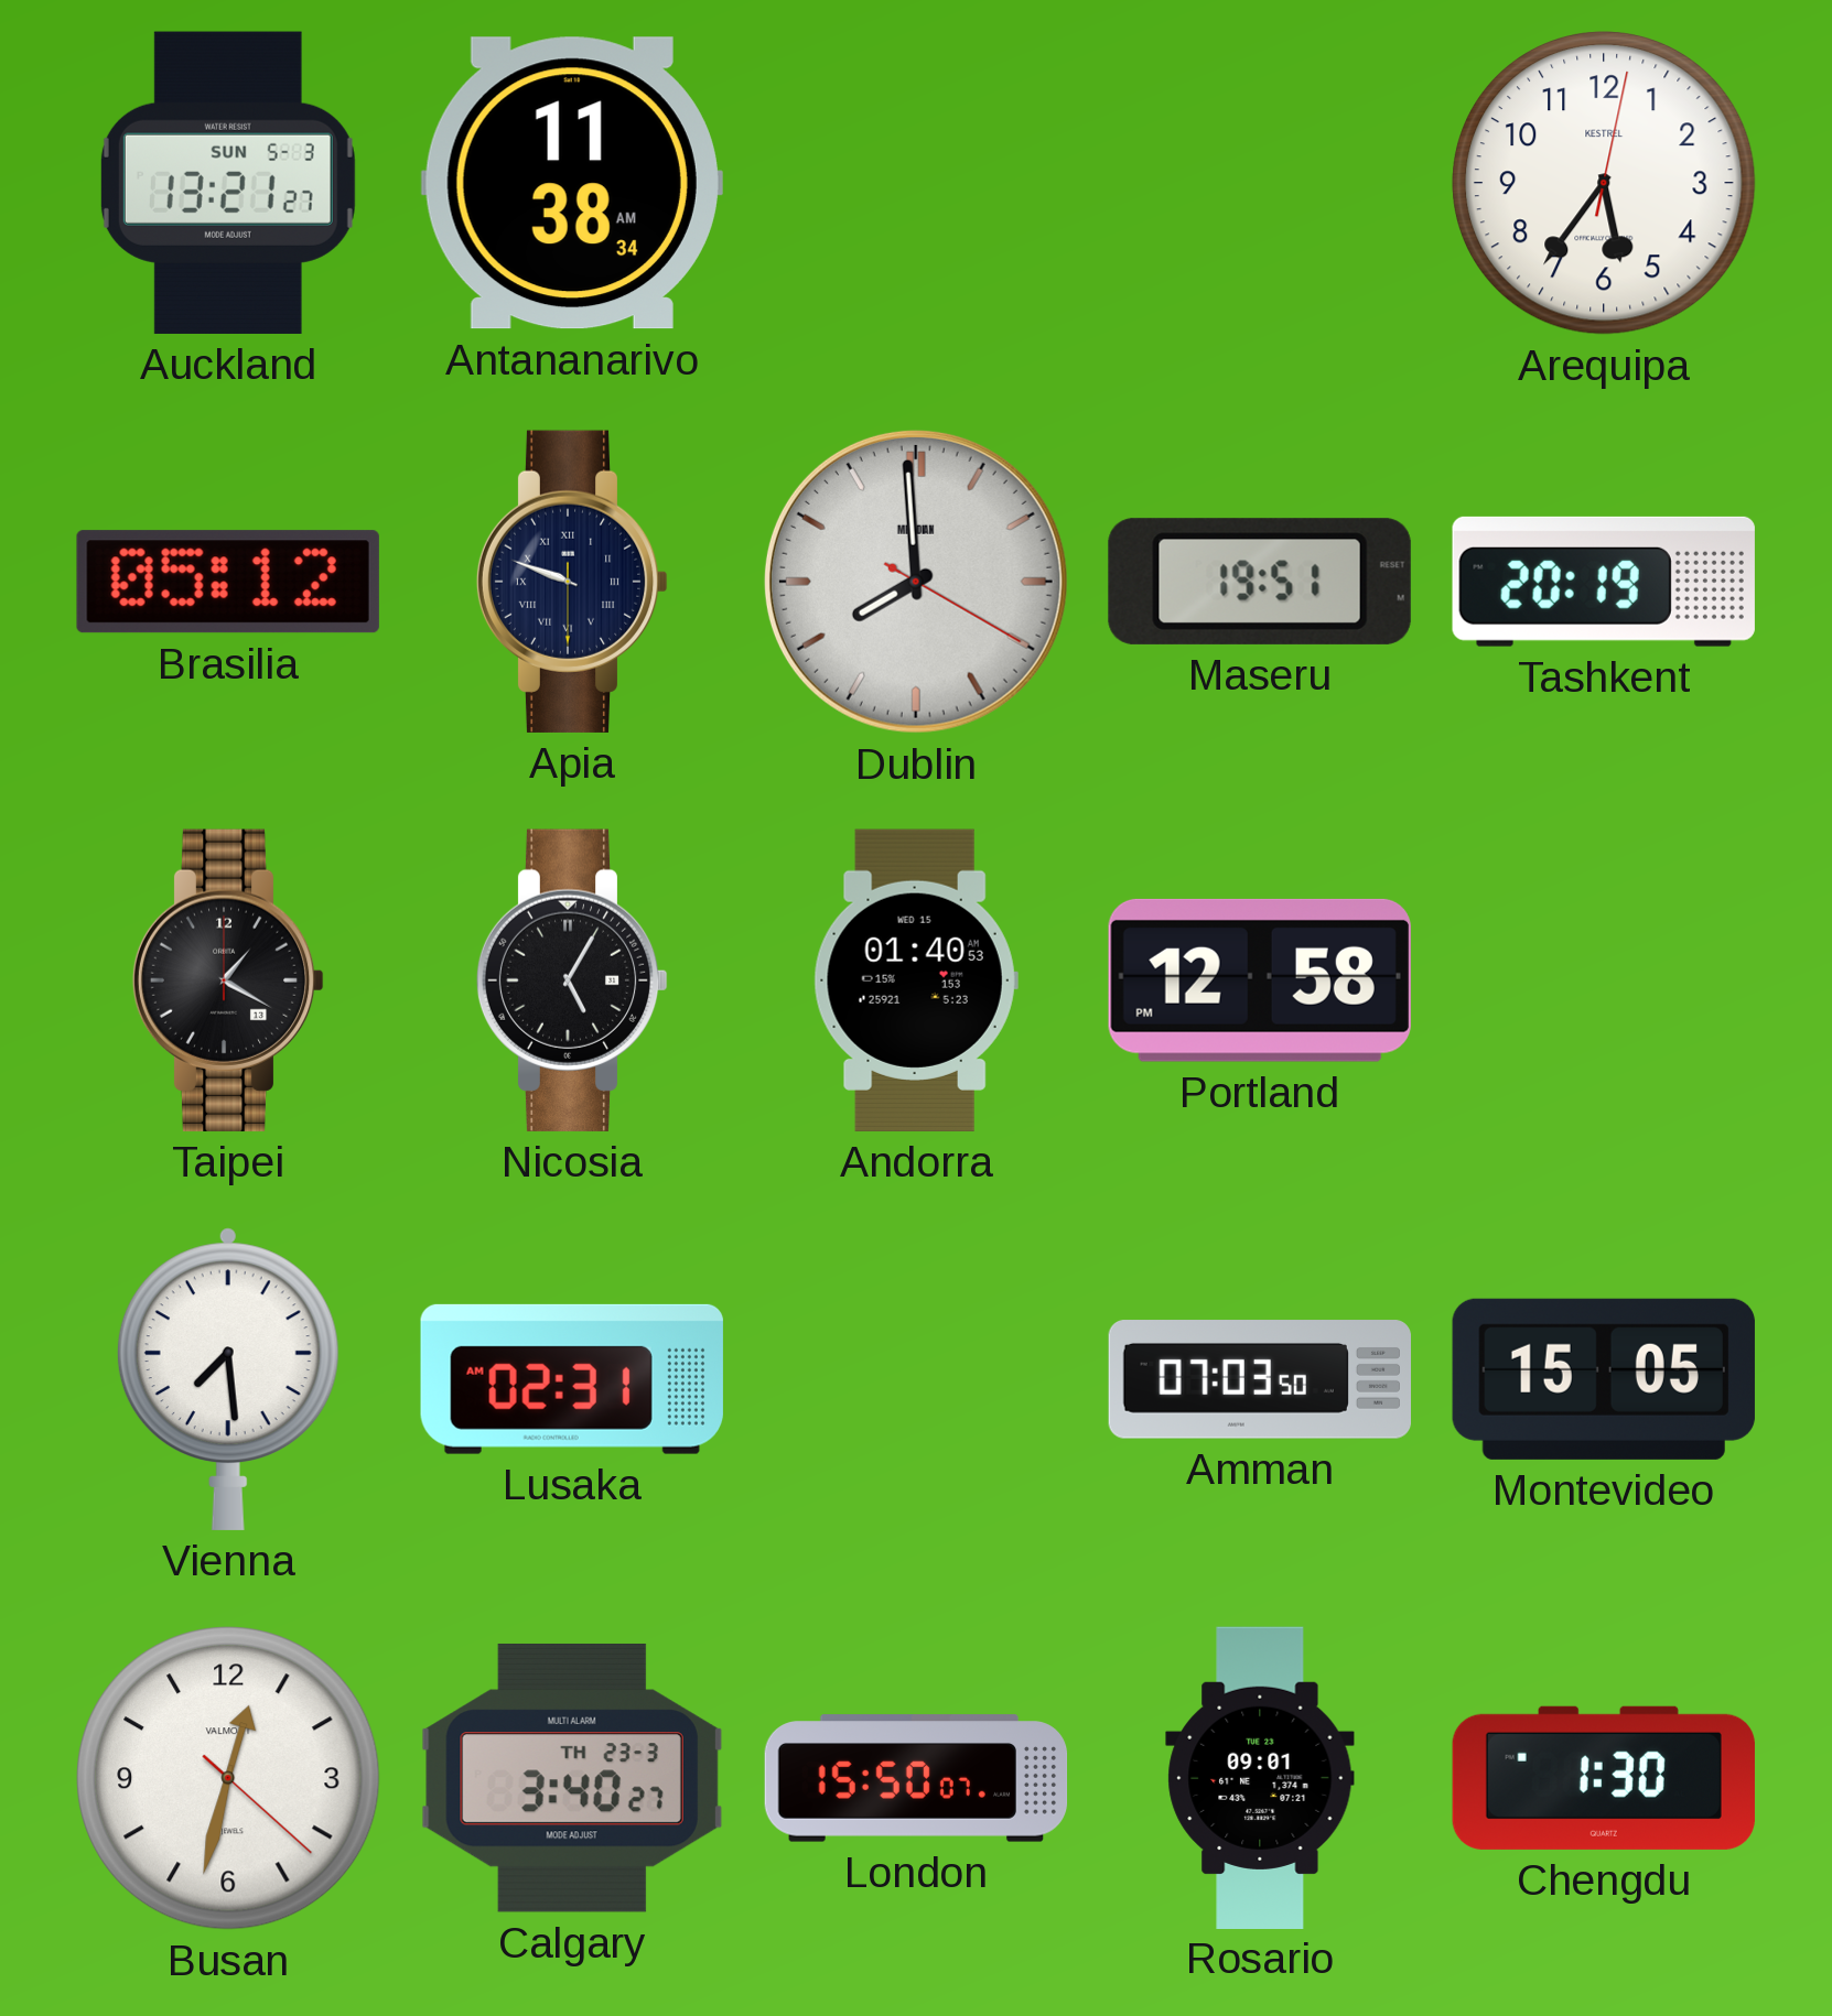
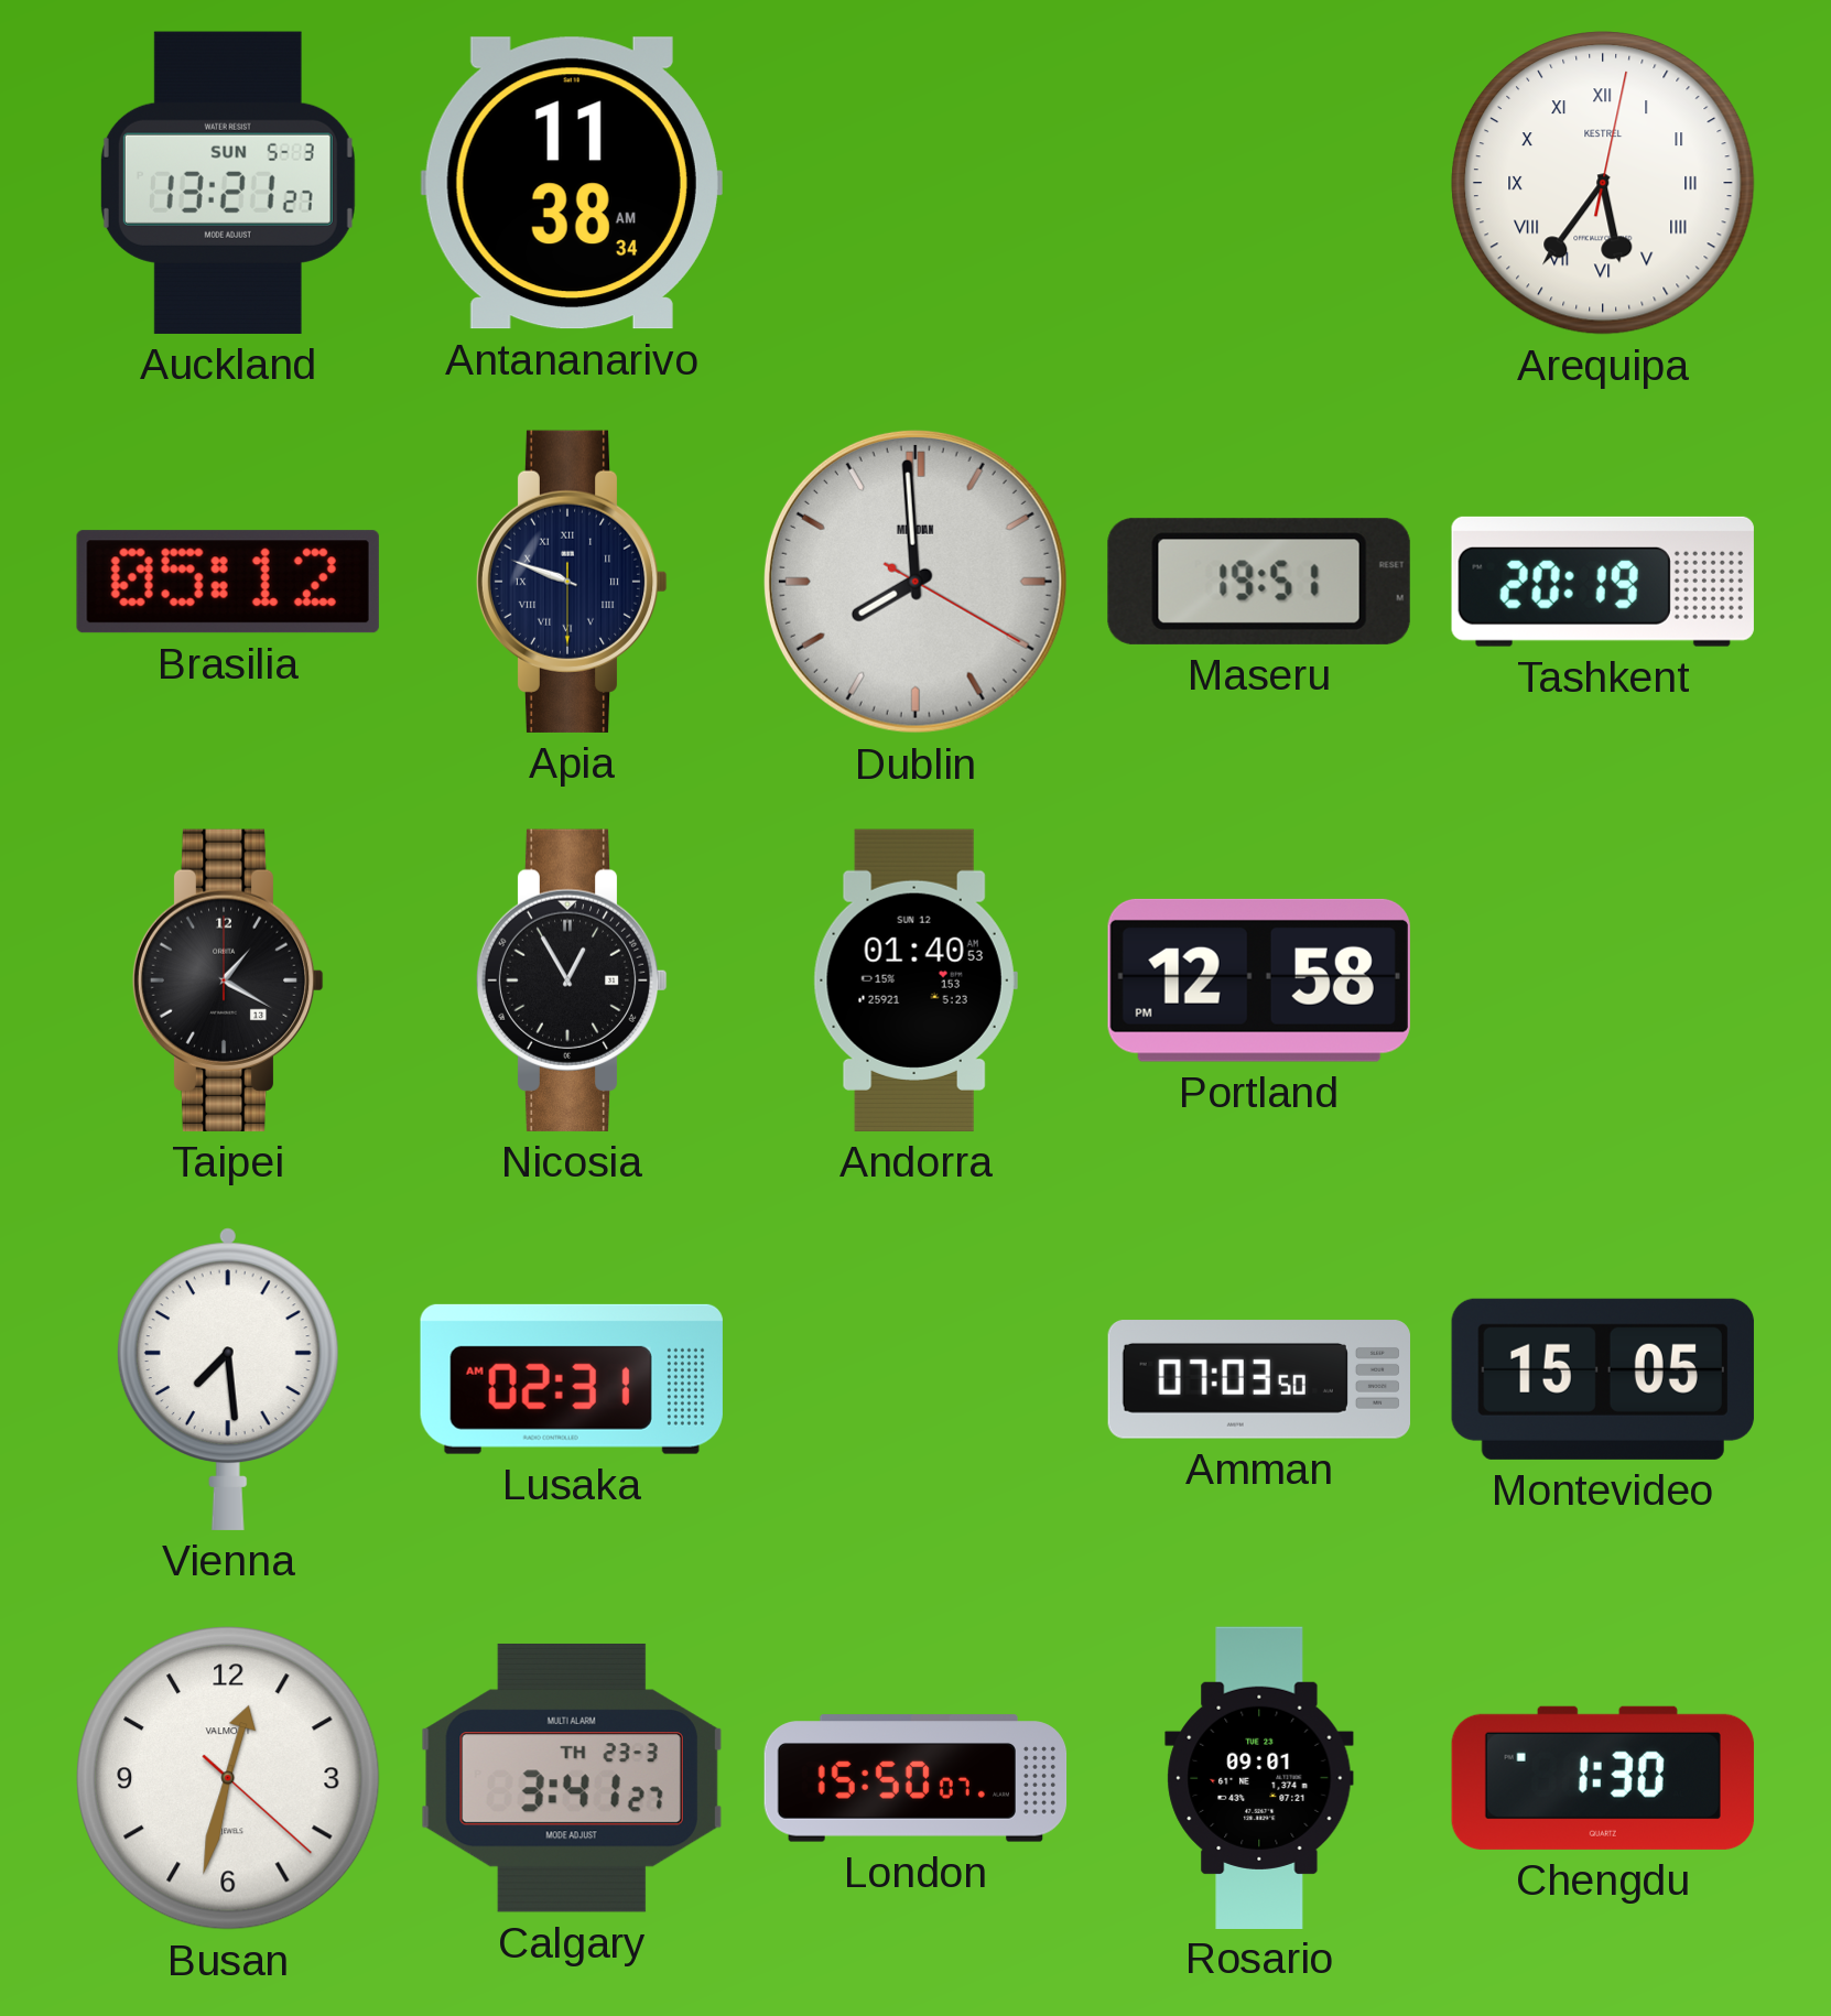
Arequipa numerals: Arabic -> Roman
Nicosia: 5:05 -> 12:55
Andorra date: WED 15 -> SUN 12
Calgary: 3:40 -> 3:41
